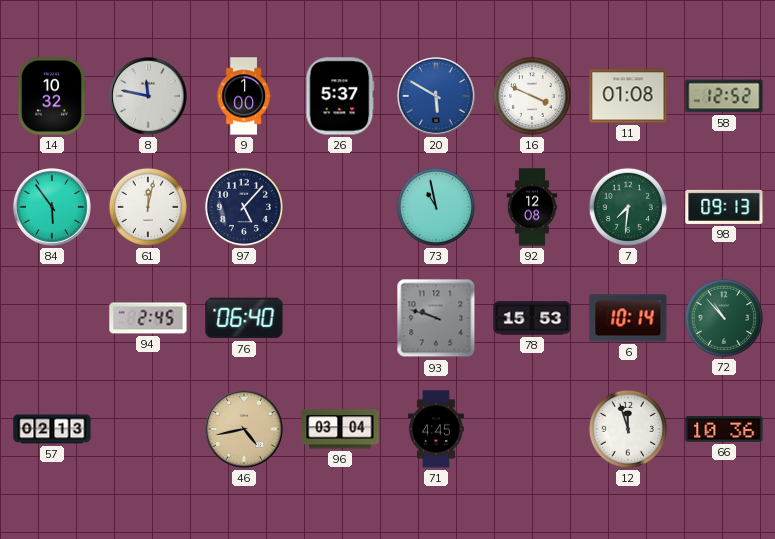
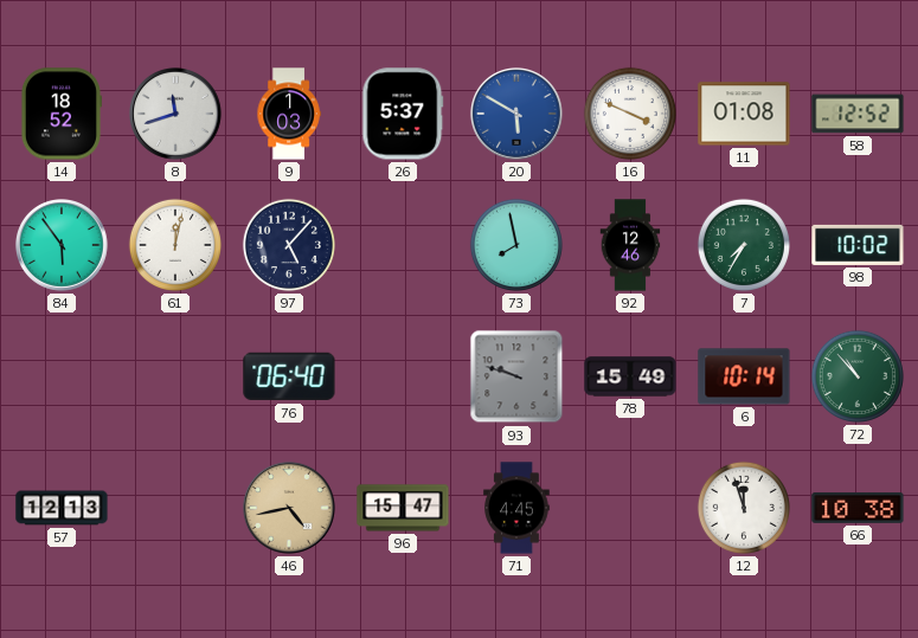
14: 10:32 -> 18:52
8: 11:47 -> 11:42
9: 1:00 -> 1:03
73: 10:58 -> 7:58
92: 12:08 -> 12:46
7: 7:31 -> 7:35
98: 09:13 -> 10:02
94: 2:45 -> none
78: 15:53 -> 15:49
57: 02:13 -> 12:13
96: 03:04 -> 15:47
66: 10:36 -> 10:38
